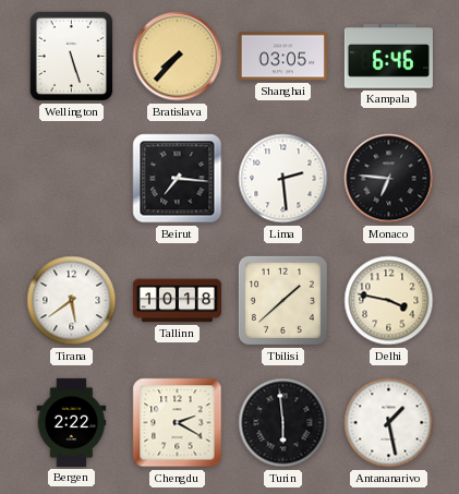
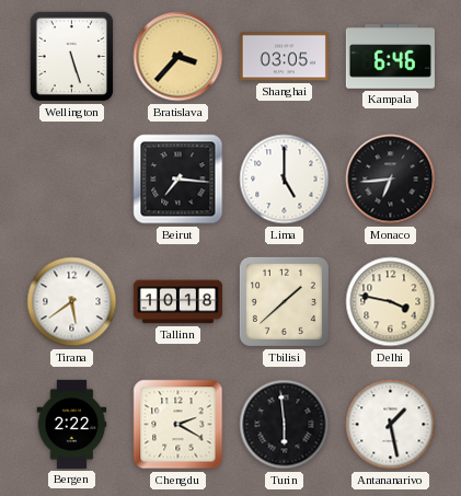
Bratislava: 7:37 -> 3:37
Lima: 2:29 -> 5:00
Monaco: 6:46 -> 6:44
